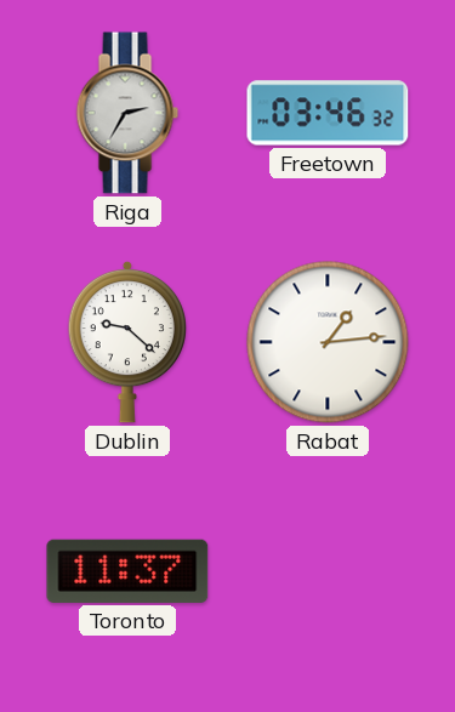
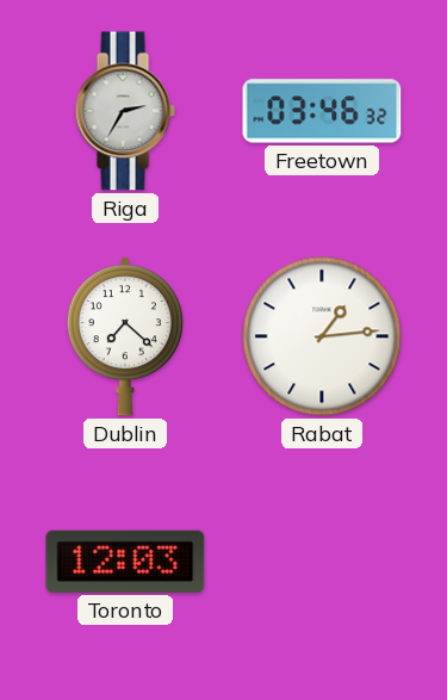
Dublin: 9:22 -> 7:22
Toronto: 11:37 -> 12:03
